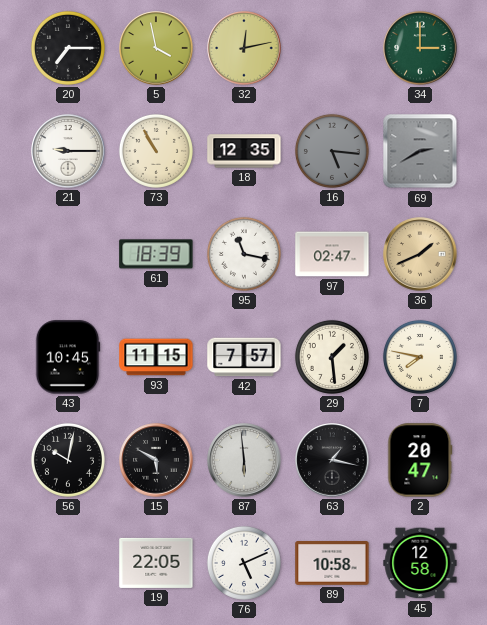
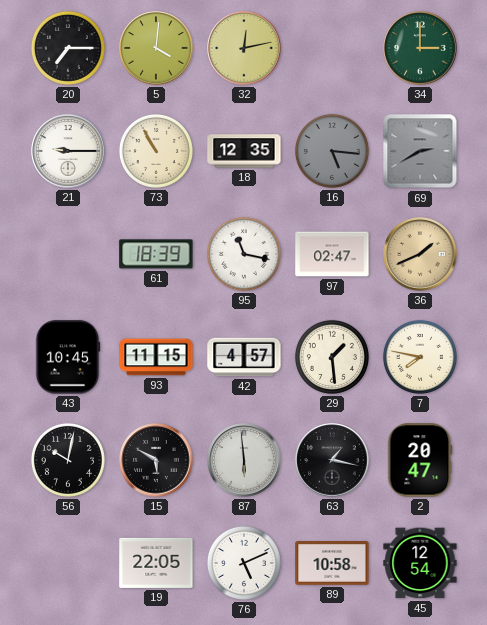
5: 3:58 -> 4:01
42: 7:57 -> 4:57
45: 12:58 -> 12:54
